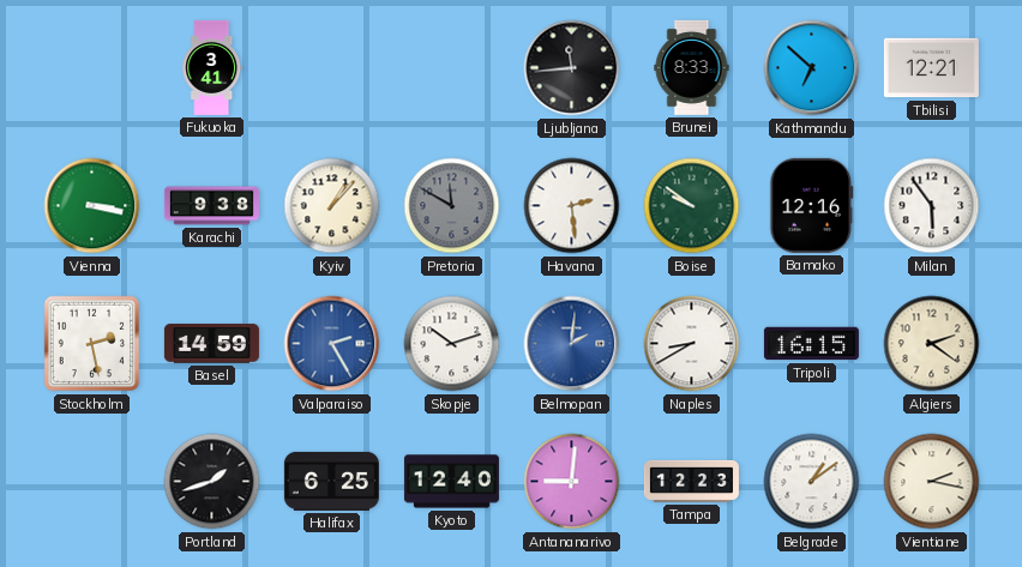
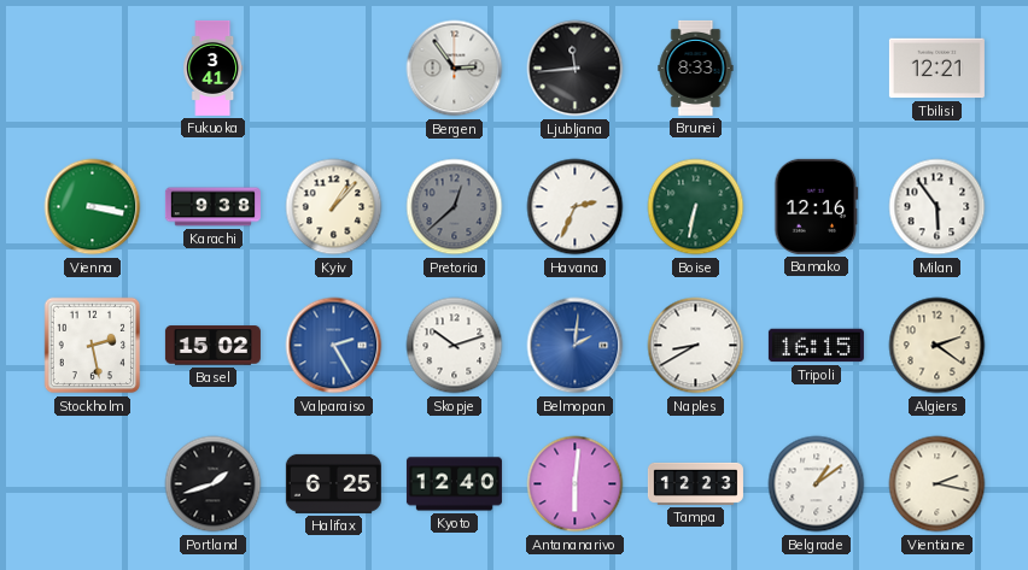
Bergen: none -> 2:54
Kathmandu: 6:52 -> none
Pretoria: 11:50 -> 12:38
Havana: 2:29 -> 2:34
Boise: 9:51 -> 6:32
Basel: 14:59 -> 15:02
Antananarivo: 9:01 -> 6:01
